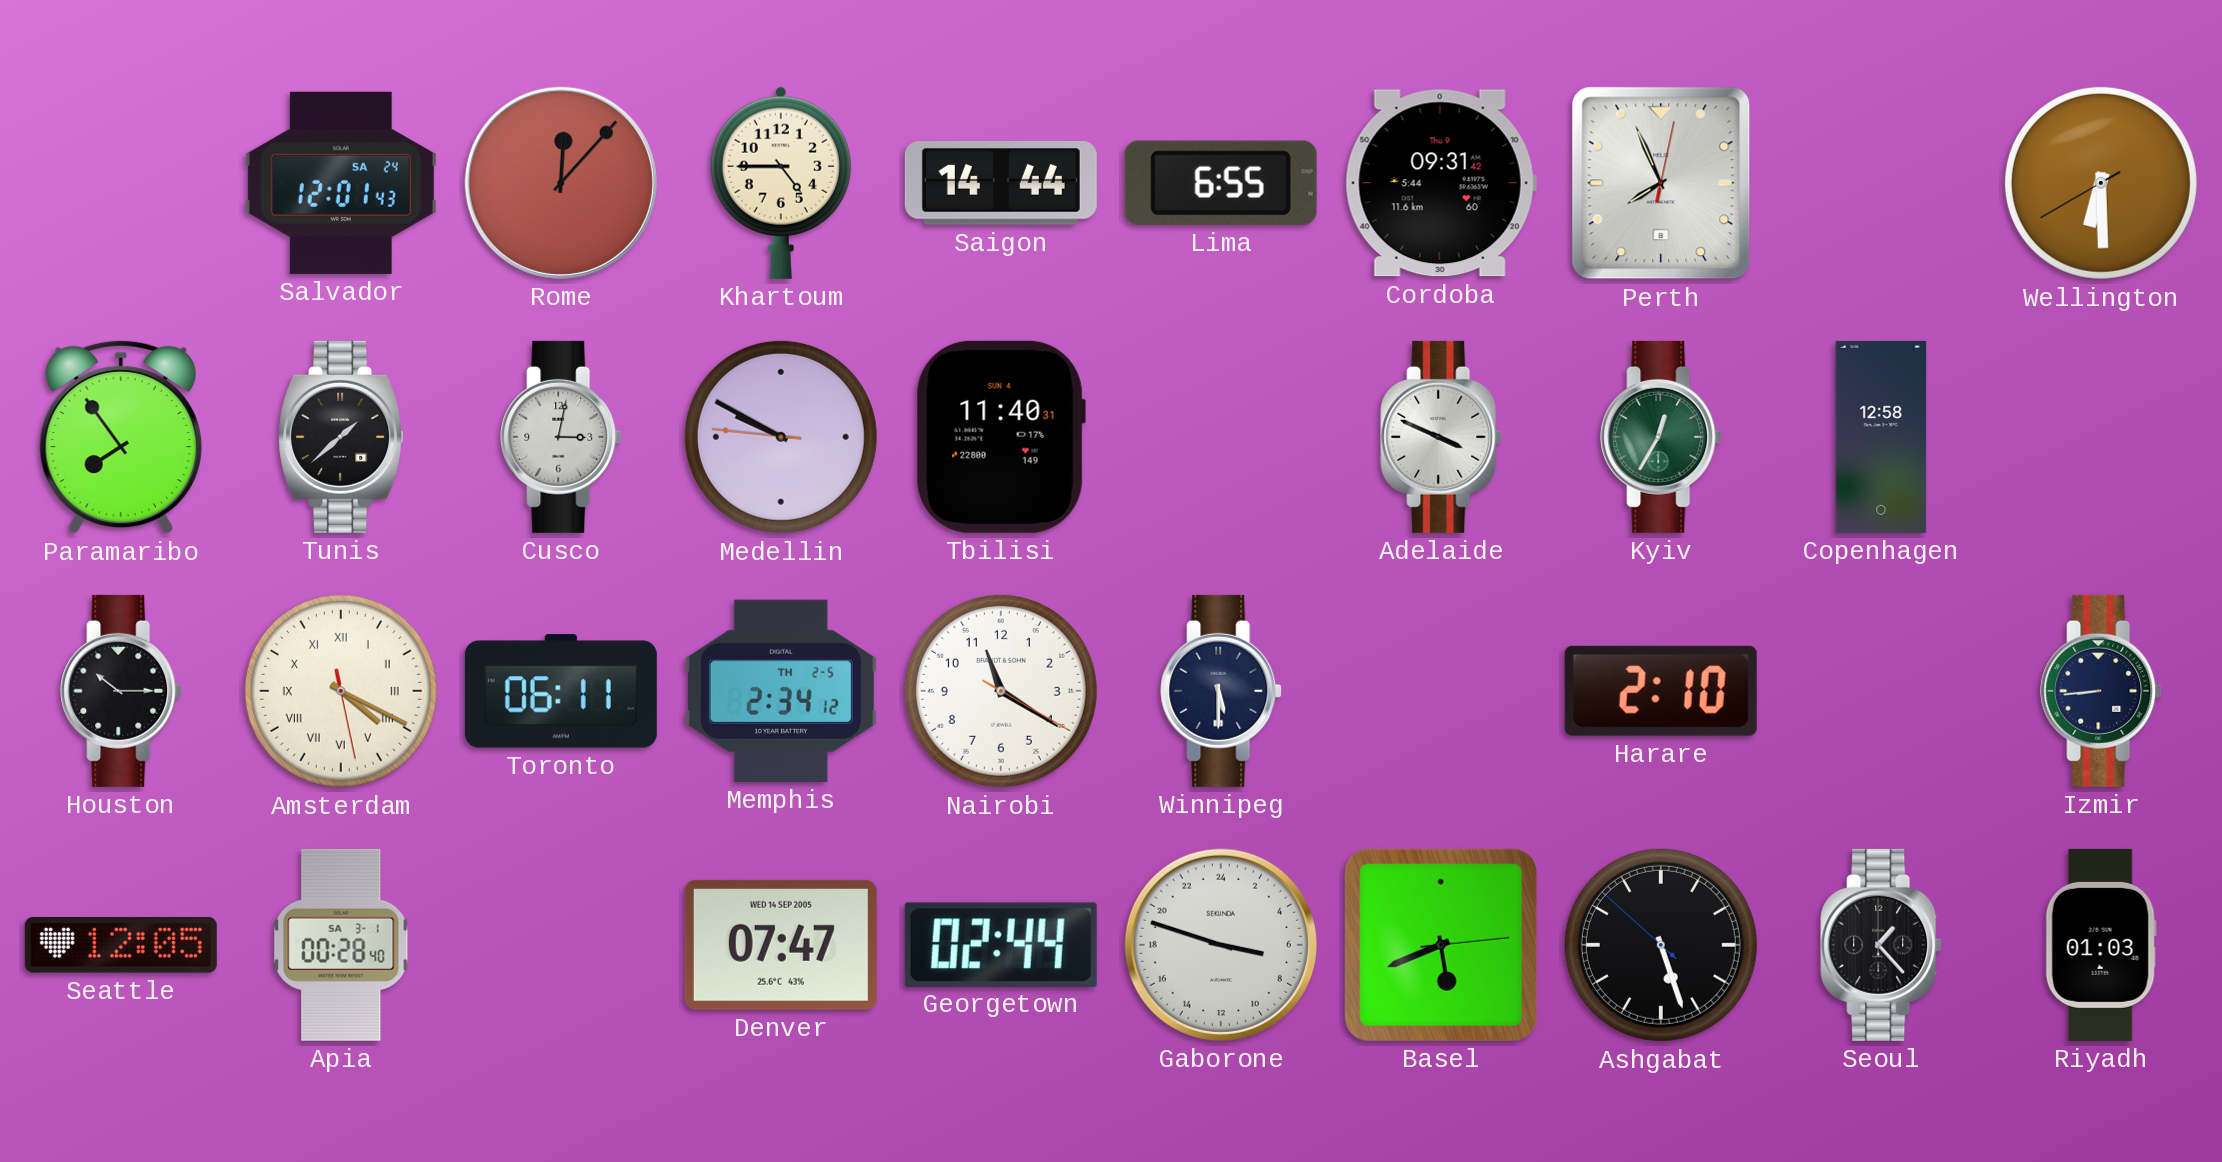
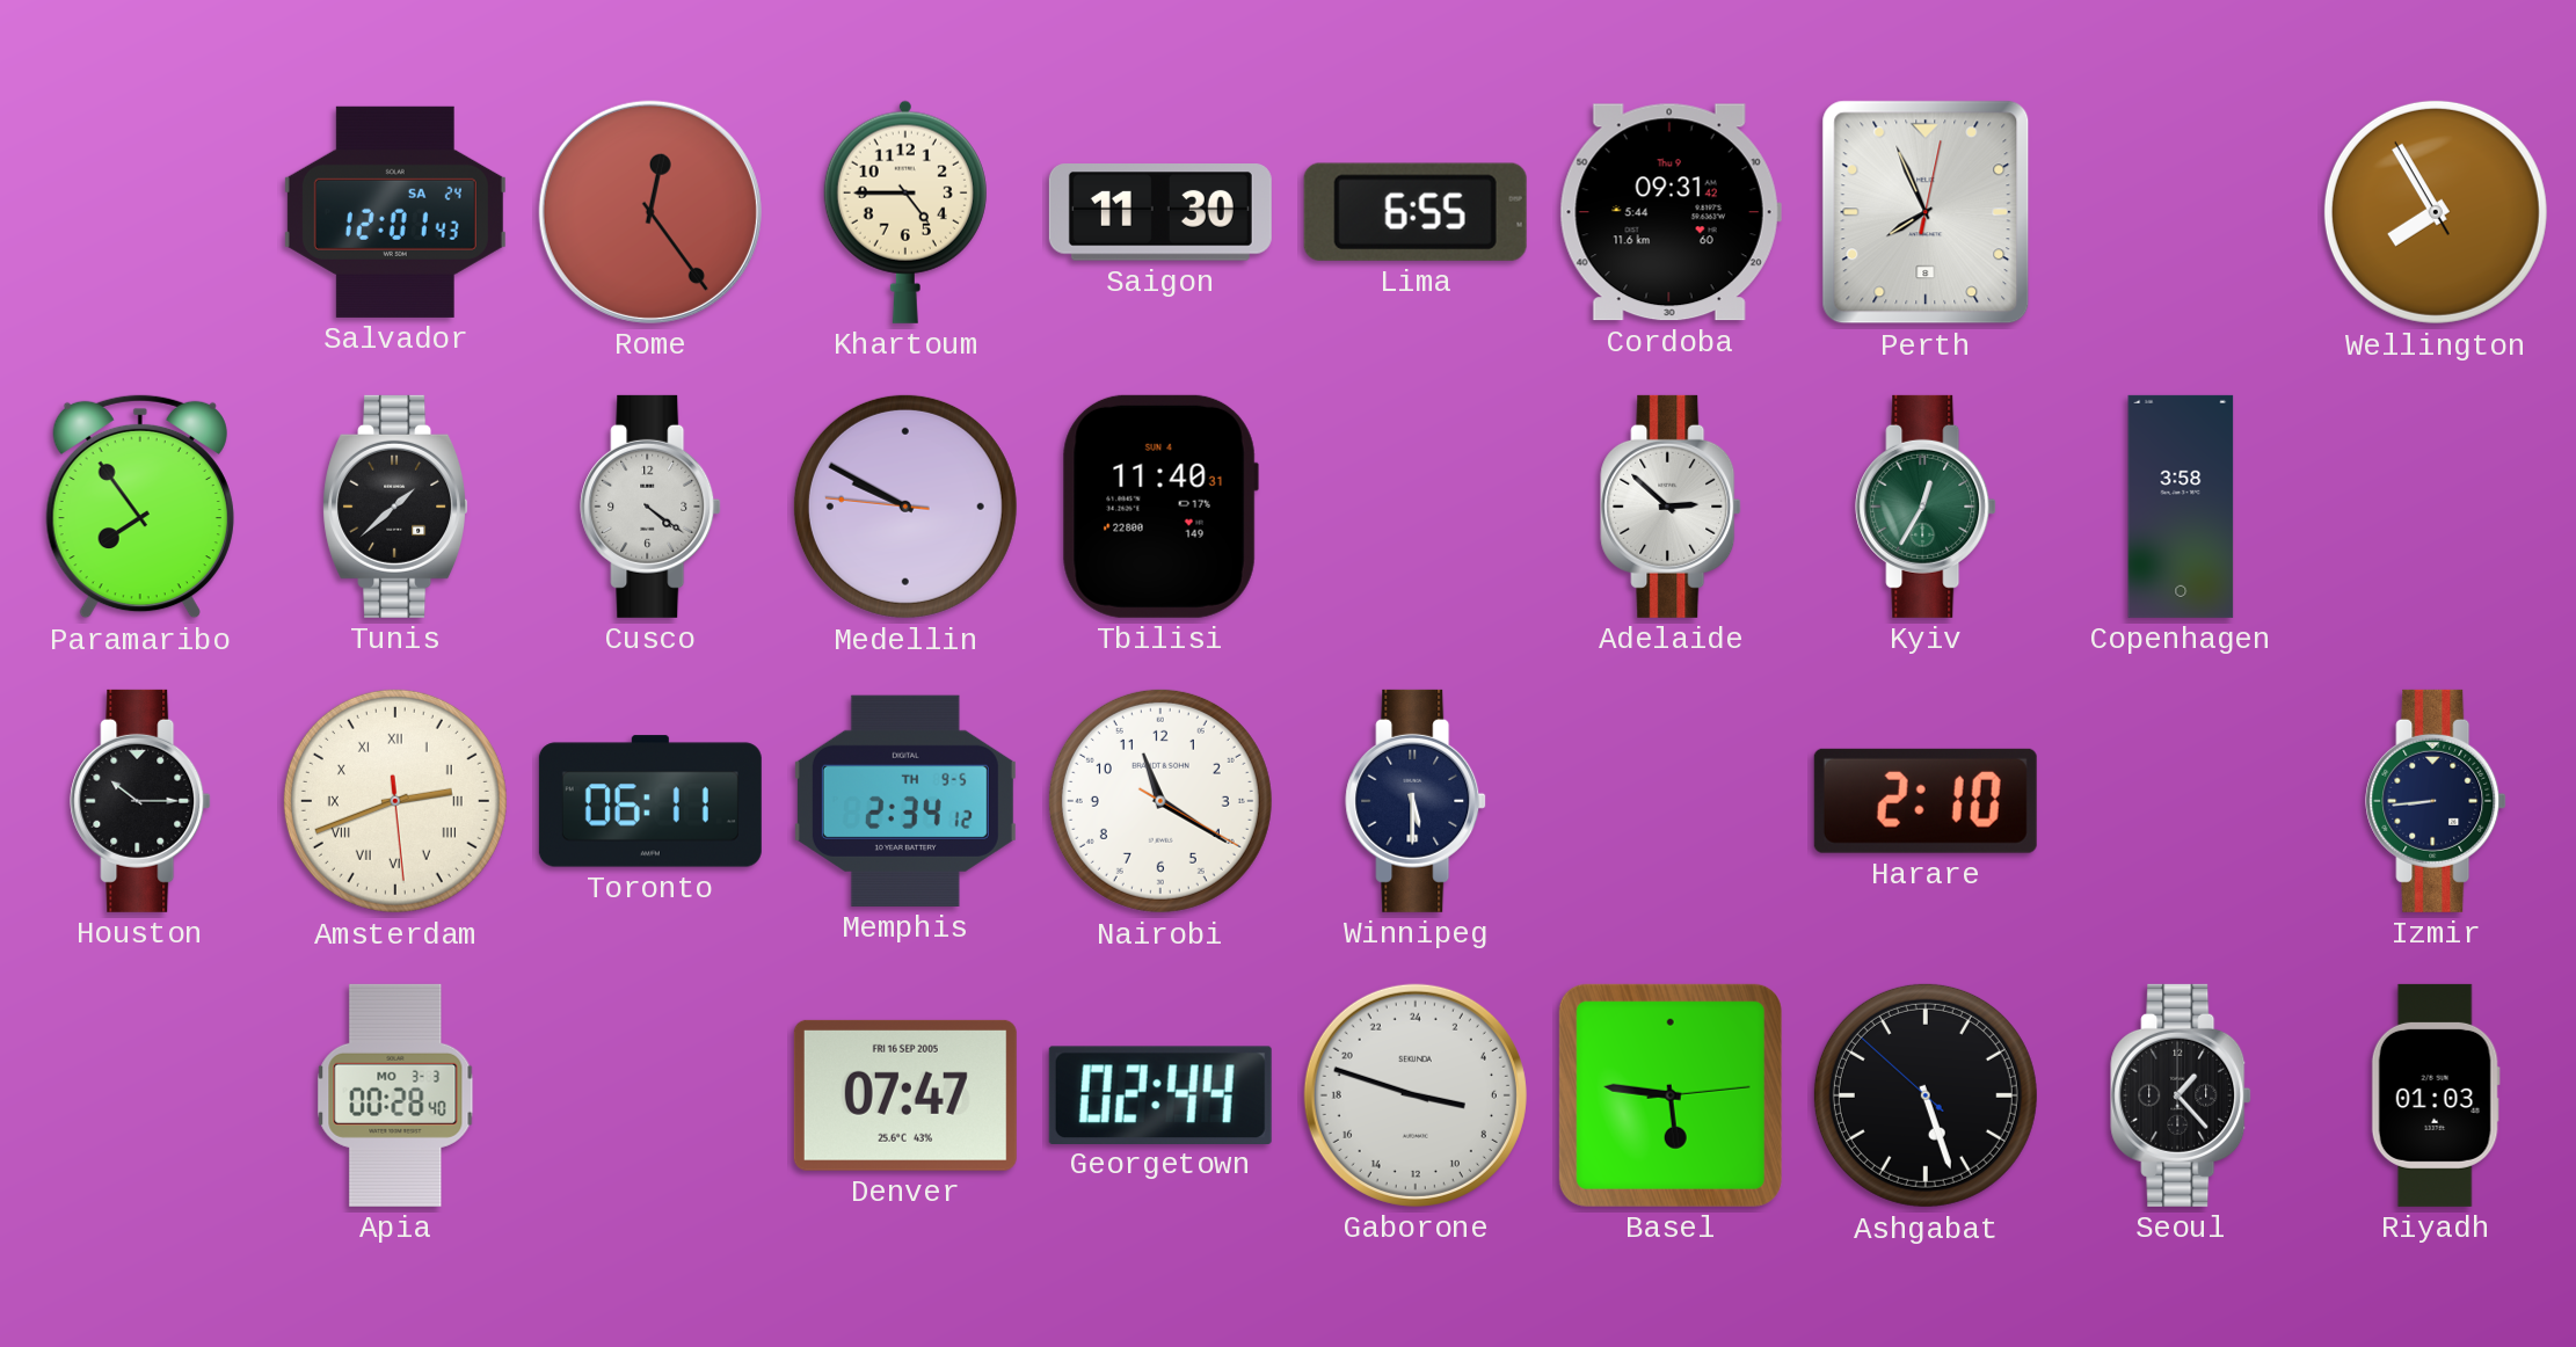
Rome: 12:07 -> 12:24
Saigon: 14:44 -> 11:30
Wellington: 6:29 -> 7:54
Cusco: 3:02 -> 4:21
Adelaide: 3:49 -> 2:52
Copenhagen: 12:58 -> 3:58
Amsterdam: 4:19 -> 2:41
Memphis date: TH 2-5 -> TH 9-5
Seattle: 12:05 -> none
Apia date: SA 3-1 -> MO 3-3
Denver date: WED 14 SEP 2005 -> FRI 16 SEP 2005
Basel: 5:41 -> 5:46
